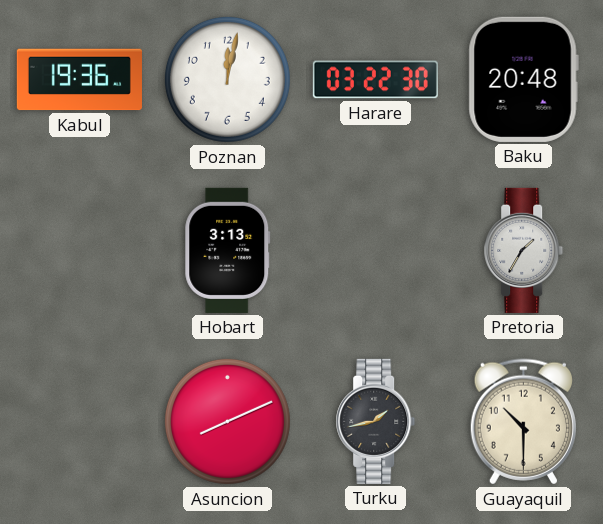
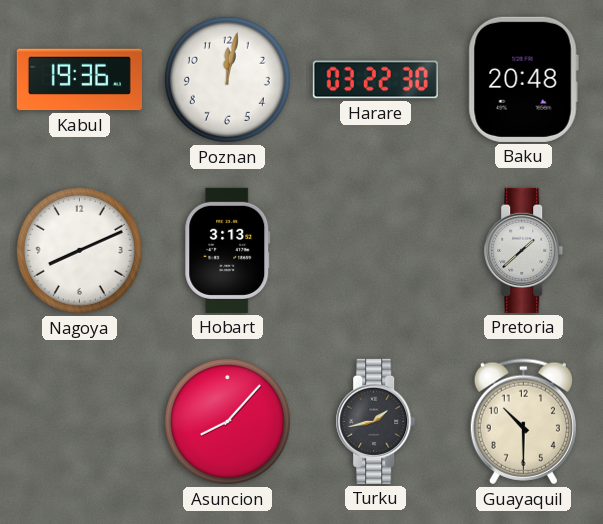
Nagoya: none -> 8:11
Pretoria: 1:35 -> 1:38
Asuncion: 8:11 -> 8:07
